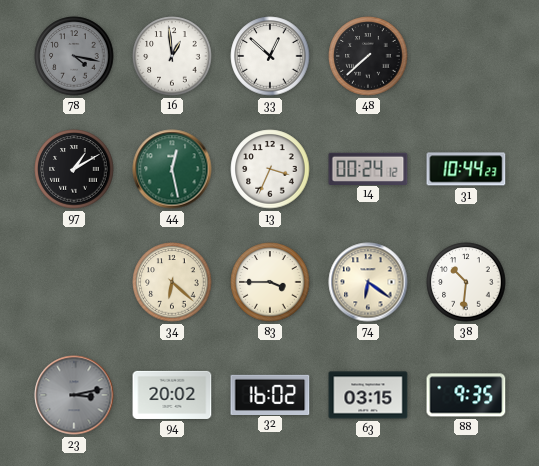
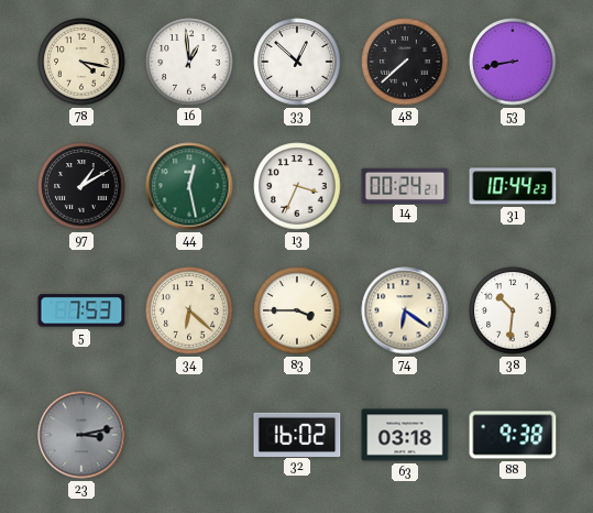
78 dial: grey -> cream
53: none -> 8:43
14: 00:24:12 -> 00:24:21
5: none -> 7:53
94: 20:02 -> none
63: 03:15 -> 03:18
88: 9:35 -> 9:38
